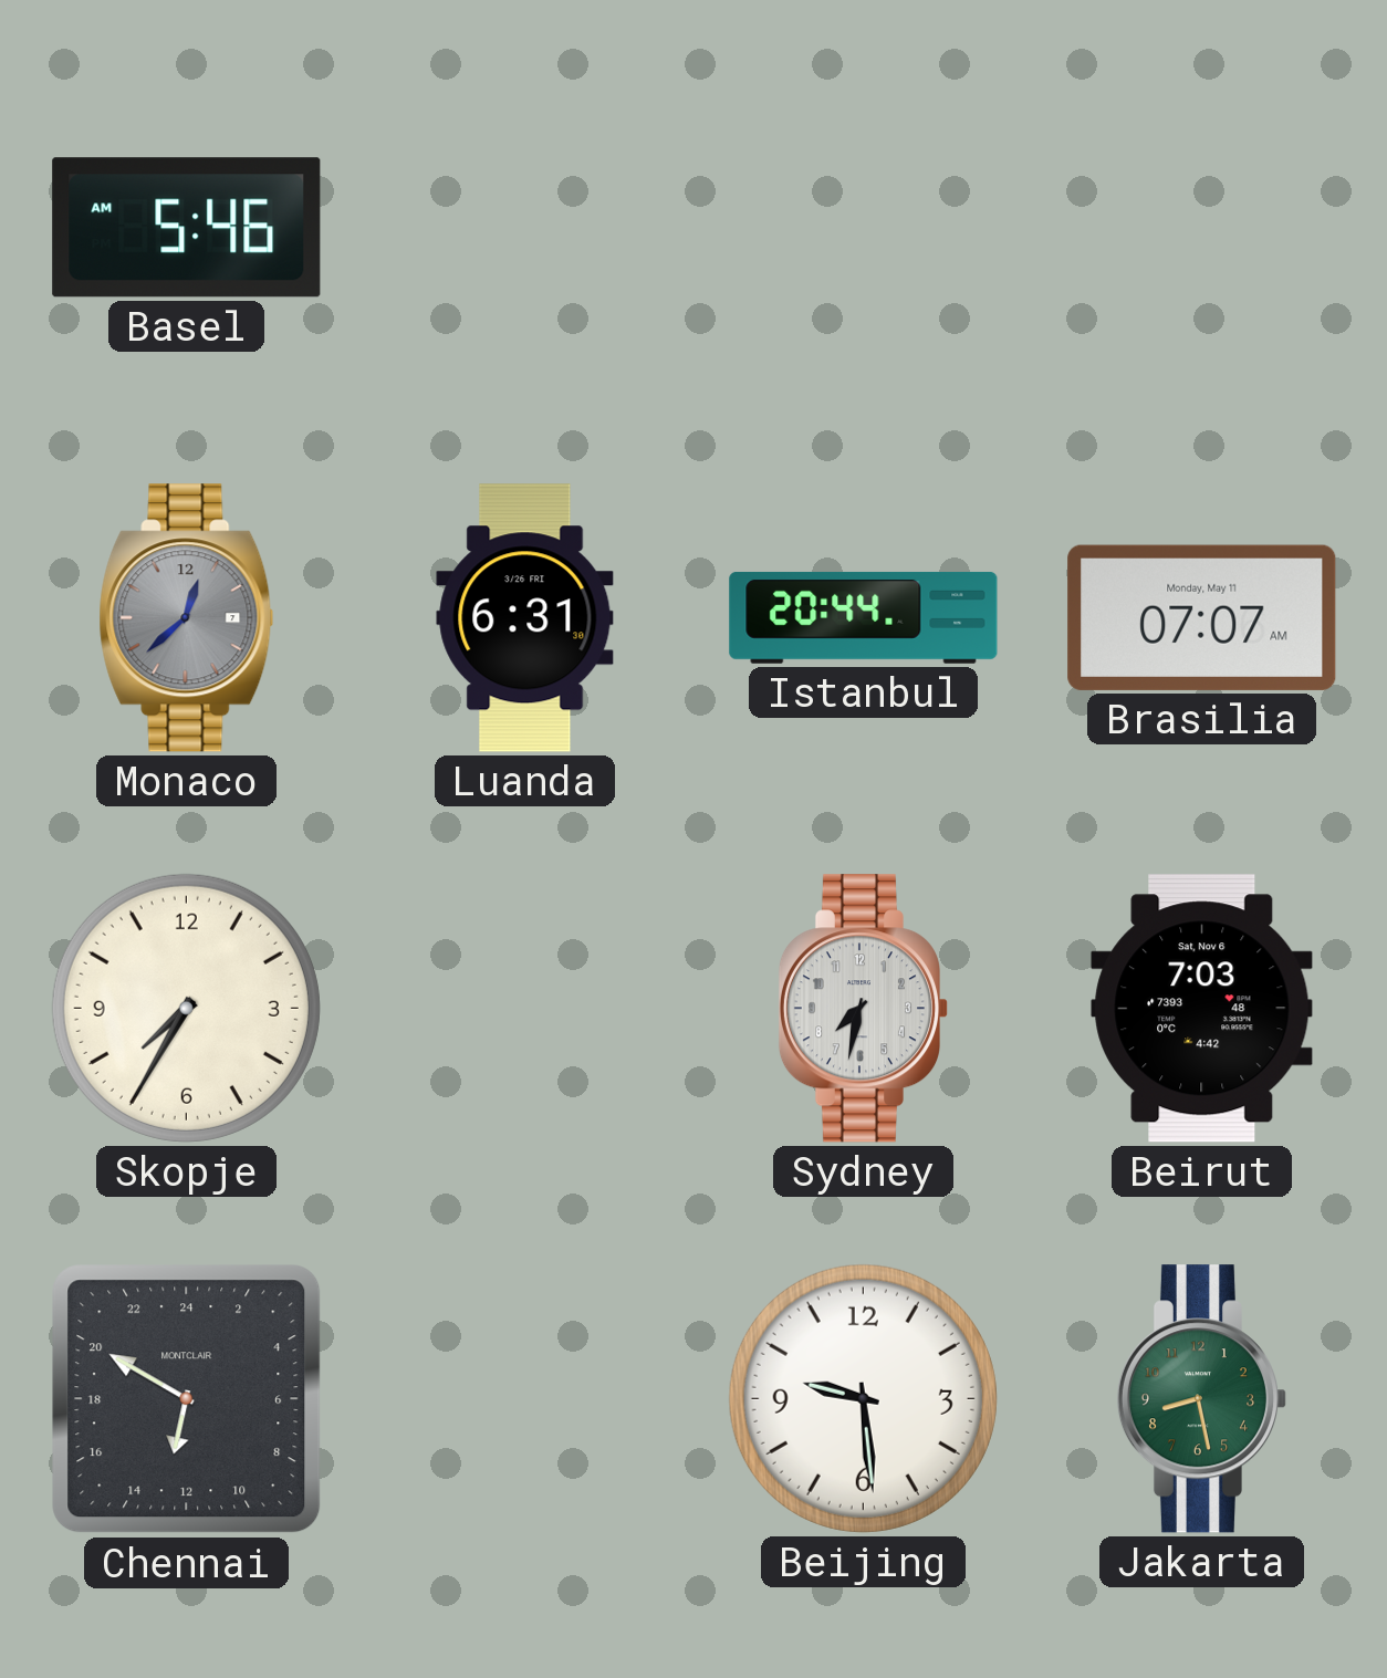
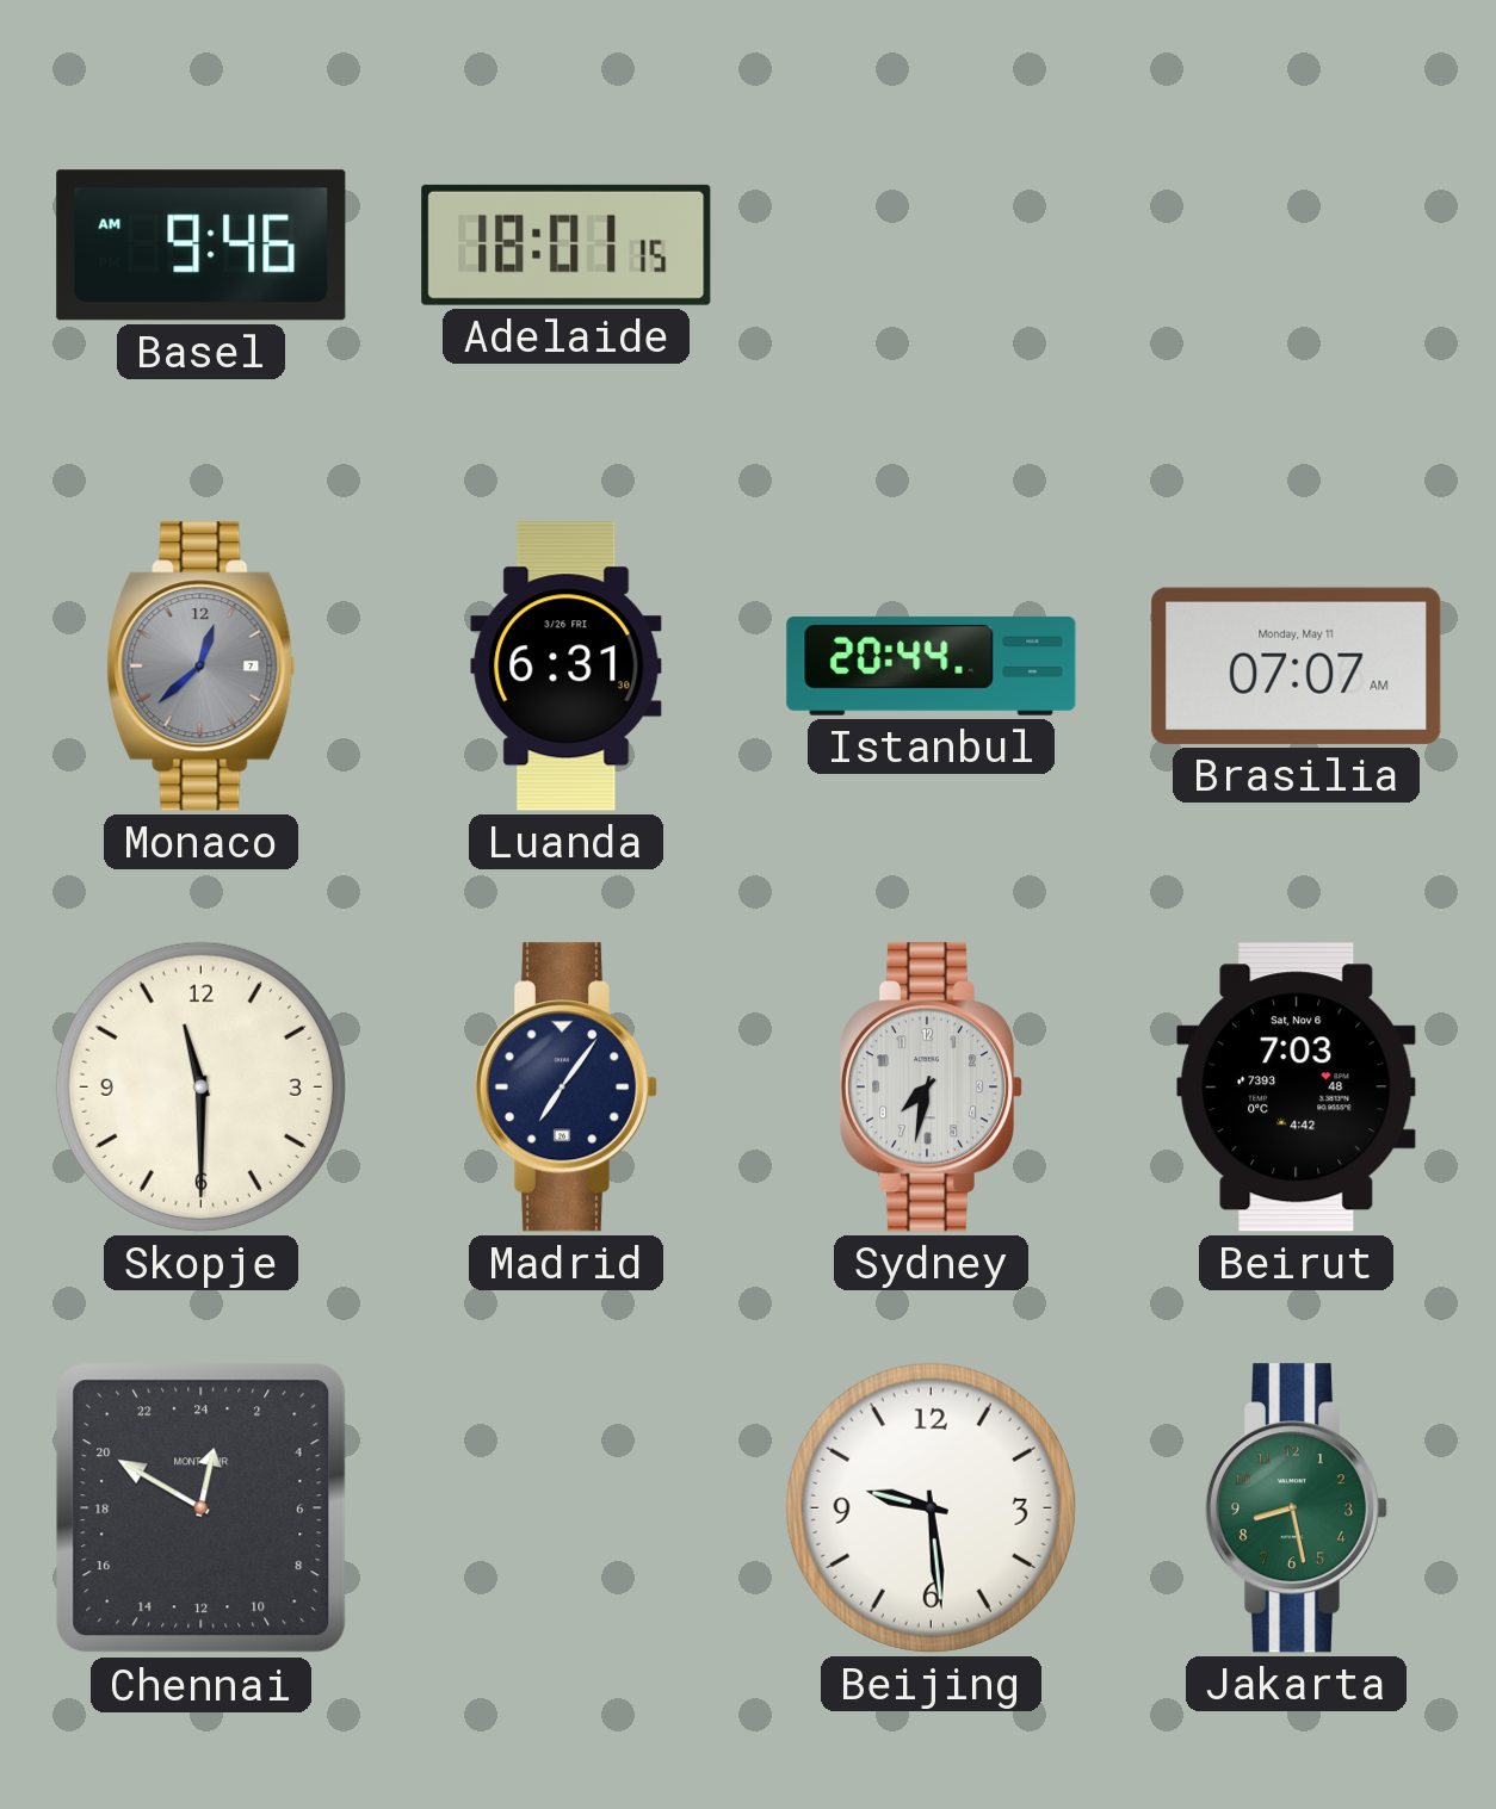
Basel: 5:46 -> 9:46
Adelaide: none -> 18:01
Skopje: 7:35 -> 11:30
Madrid: none -> 7:06
Chennai: 12:50 -> 0:50
